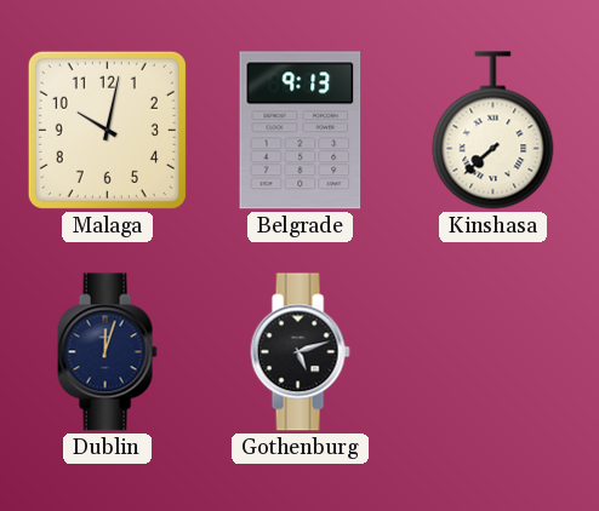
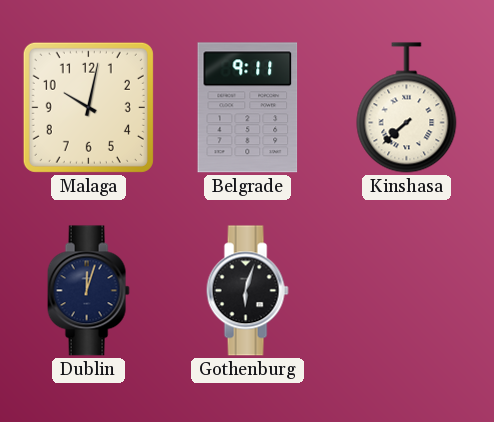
Belgrade: 9:13 -> 9:11
Gothenburg: 5:12 -> 6:03
